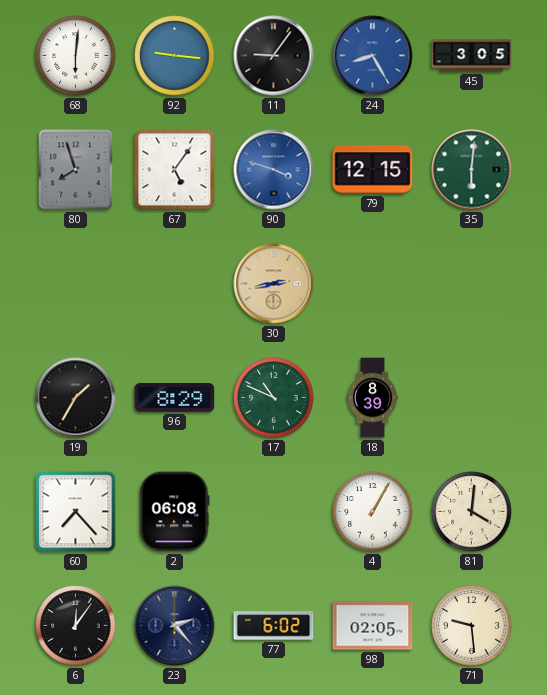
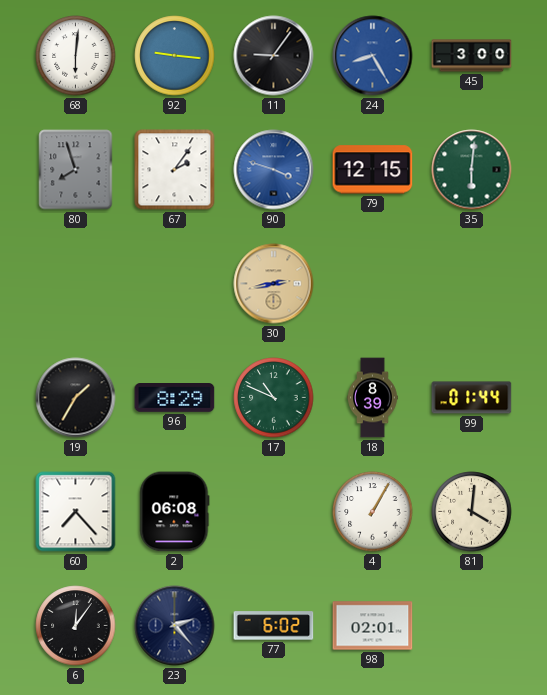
45: 3:05 -> 3:00
67: 5:06 -> 2:06
99: none -> 01:44
98: 02:05 -> 02:01
71: 9:29 -> none
